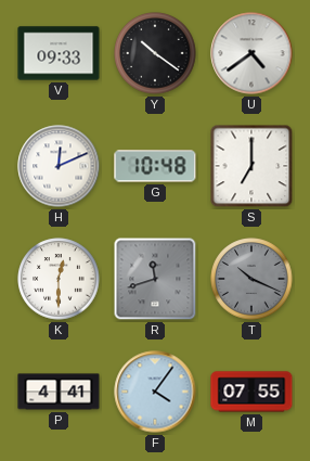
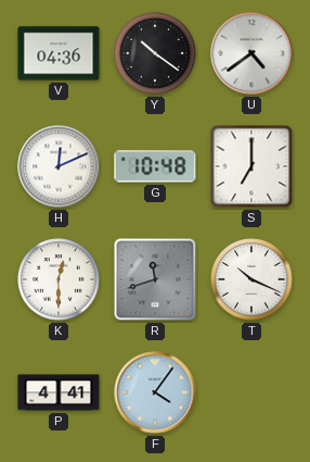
V: 09:33 -> 04:36
T dial: grey -> white
M: 07:55 -> none
